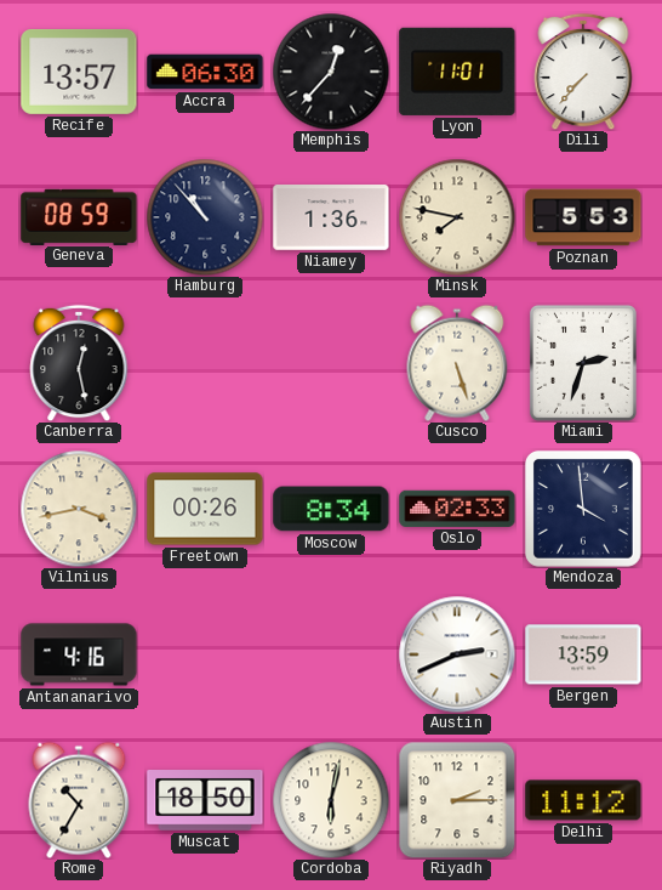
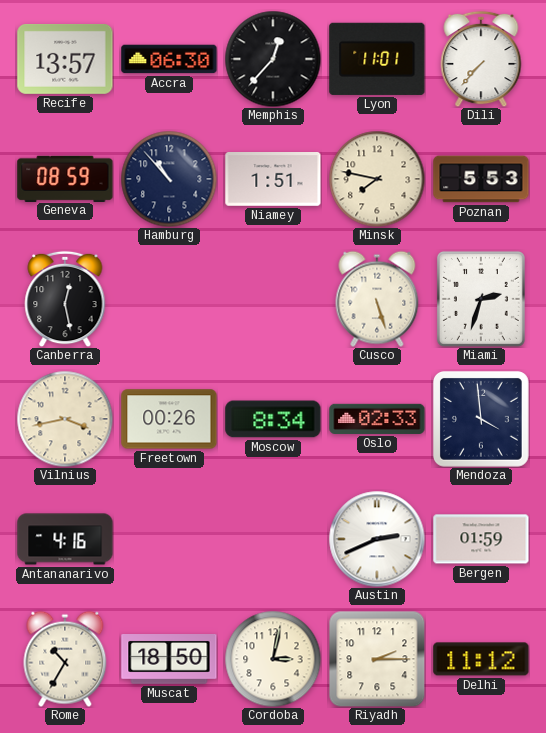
Niamey: 1:36 -> 1:51
Bergen: 13:59 -> 01:59
Cordoba: 6:02 -> 3:02
